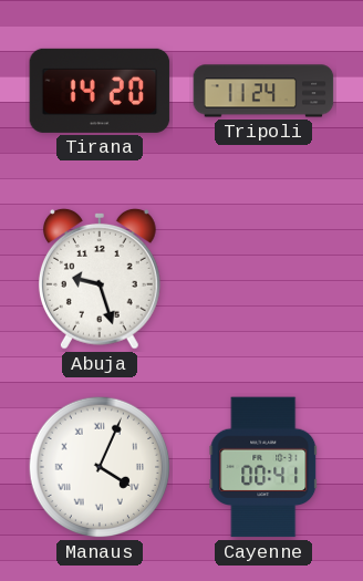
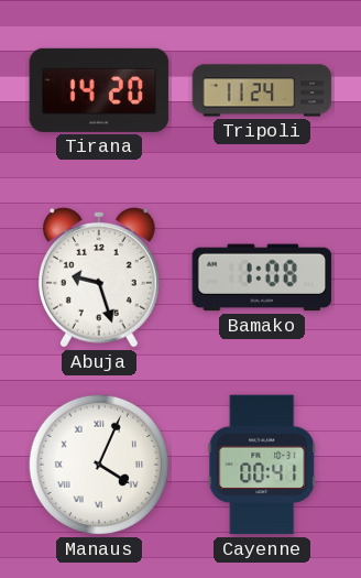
Bamako: none -> 1:08
